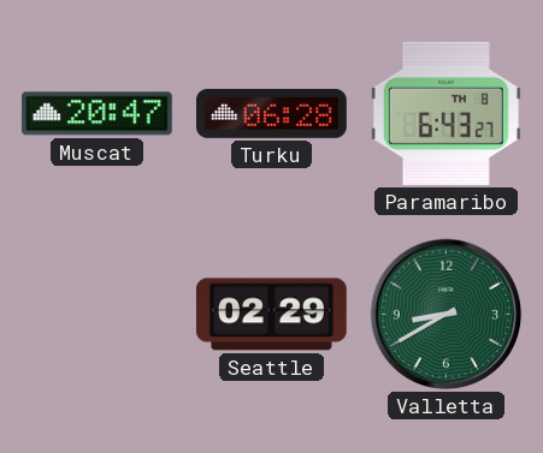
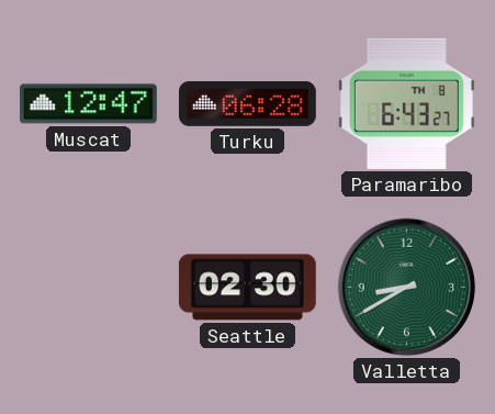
Muscat: 20:47 -> 12:47
Seattle: 02:29 -> 02:30
